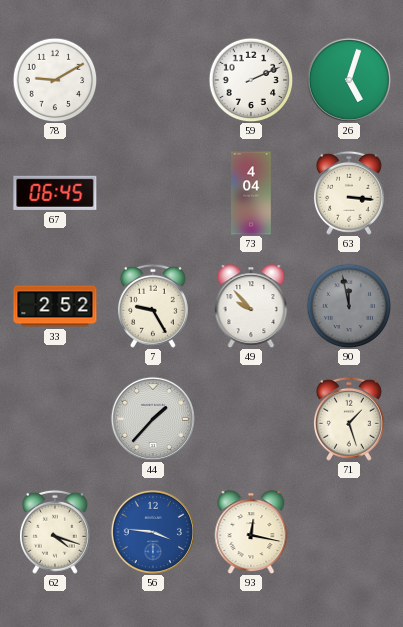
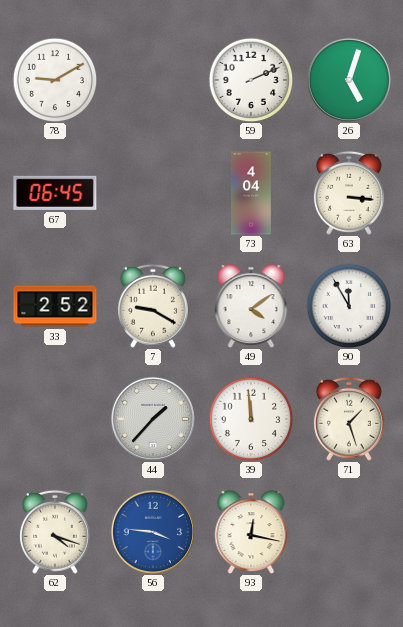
7: 9:25 -> 9:20
49: 9:53 -> 4:09
90: 11:58 -> 11:55
90 dial: grey -> white
39: none -> 11:59
